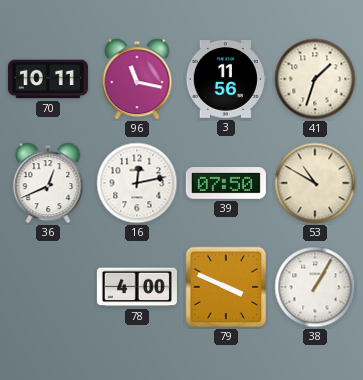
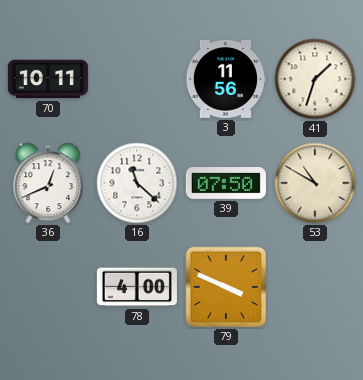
96: 11:17 -> none
16: 12:13 -> 11:22
38: 1:05 -> none
